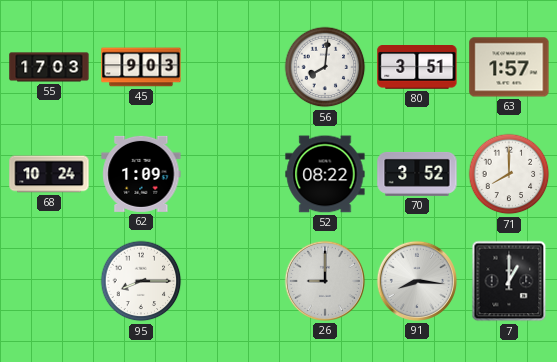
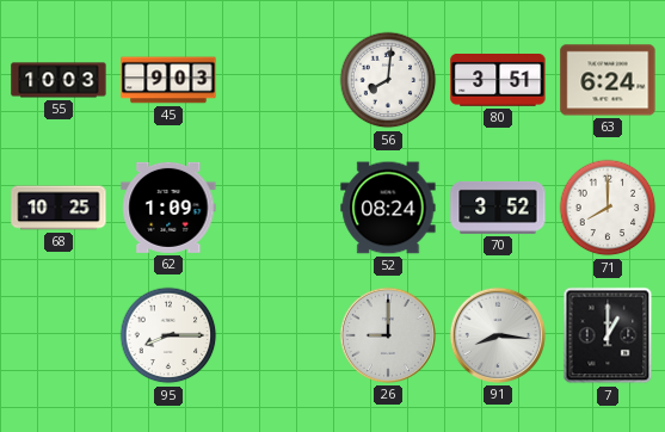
55: 17:03 -> 10:03
63: 1:57 -> 6:24
68: 10:24 -> 10:25
52: 08:22 -> 08:24
